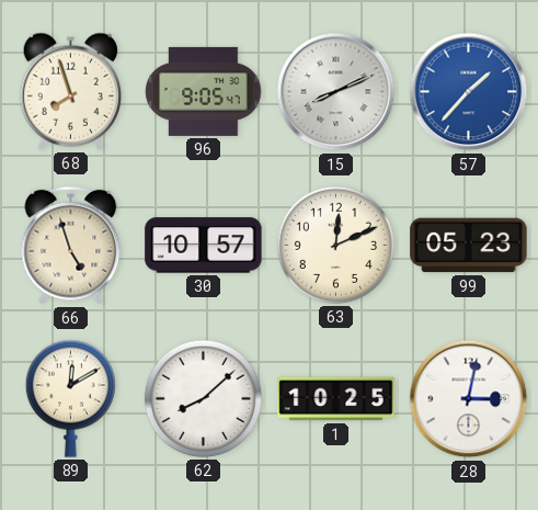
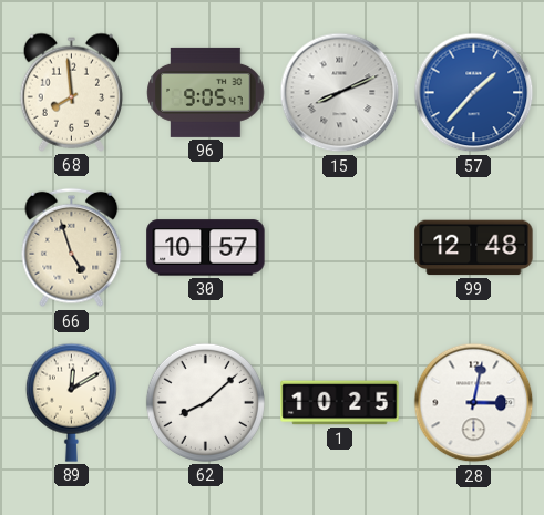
68: 7:57 -> 7:59
63: 12:11 -> none
99: 05:23 -> 12:48
